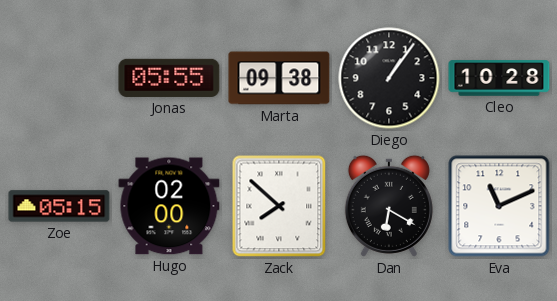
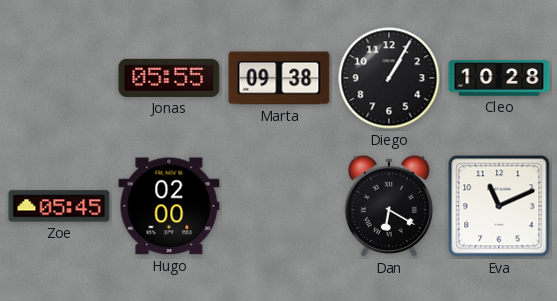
Diego: 1:06 -> 1:05
Zoe: 05:15 -> 05:45
Zack: 7:52 -> none
